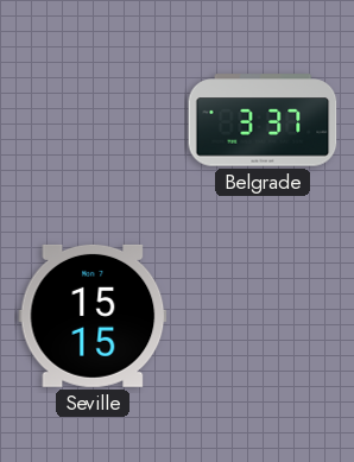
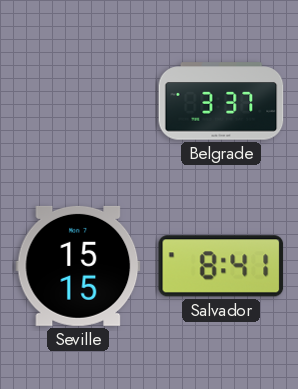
Salvador: none -> 8:41
